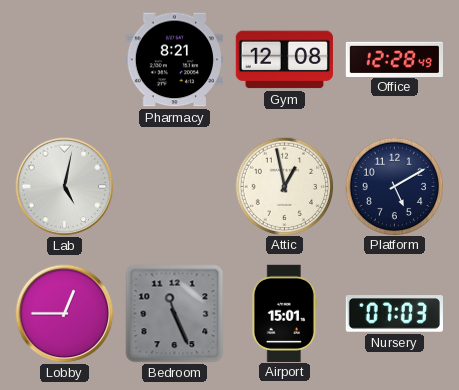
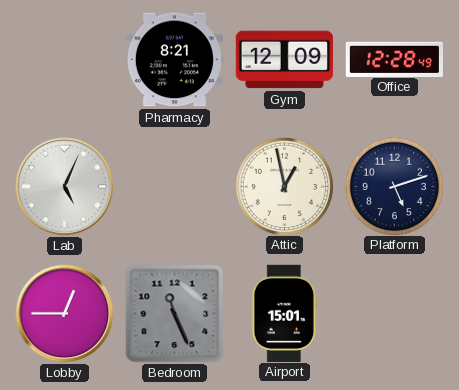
Gym: 12:08 -> 12:09
Lab: 5:02 -> 5:04
Platform: 5:10 -> 5:12
Nursery: 07:03 -> none
